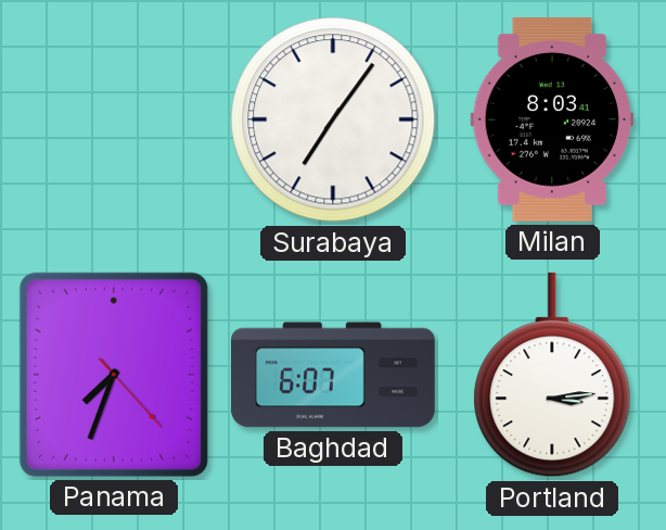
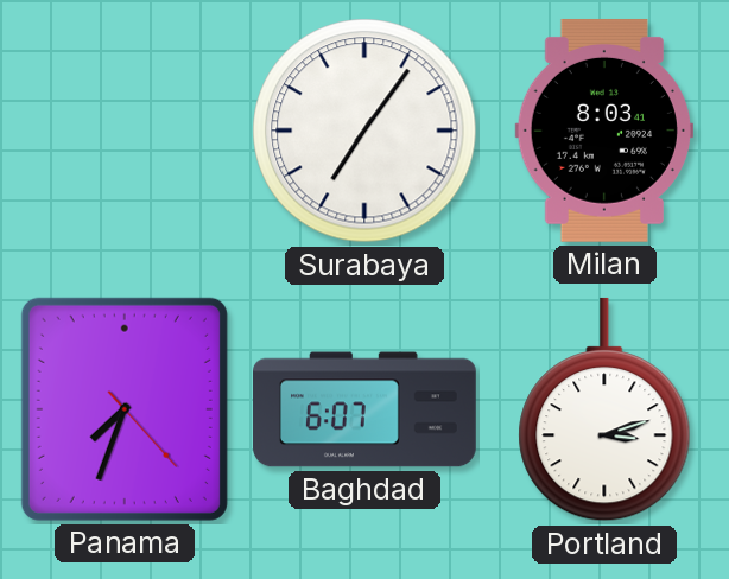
Portland: 3:14 -> 3:12
